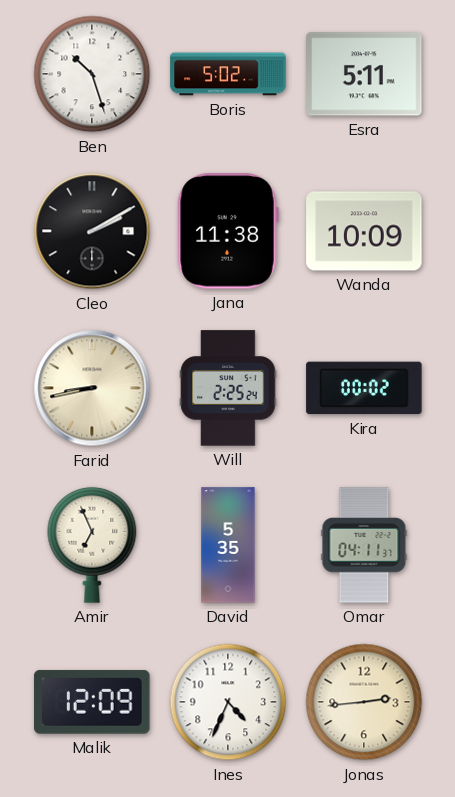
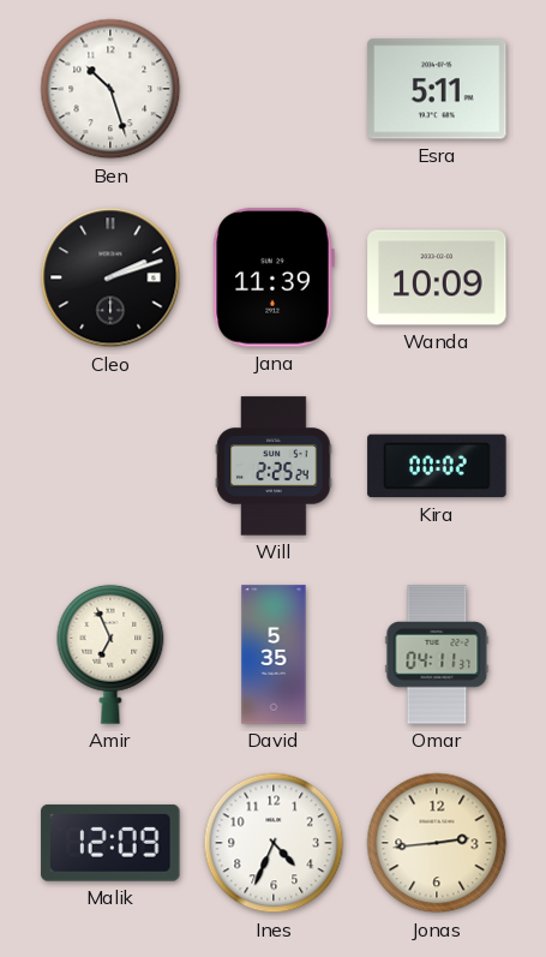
Boris: 5:02 -> none
Cleo: 2:10 -> 2:12
Jana: 11:38 -> 11:39
Farid: 8:43 -> none
